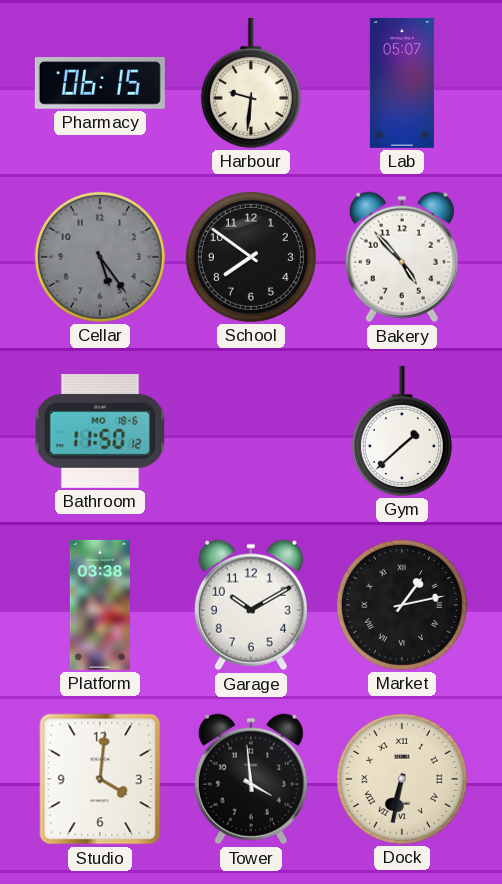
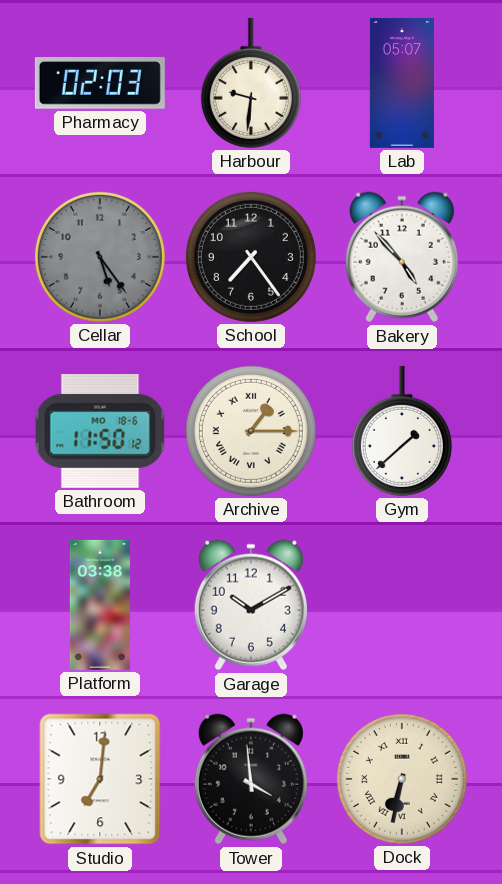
Pharmacy: 06:15 -> 02:03
School: 7:51 -> 7:24
Archive: none -> 1:15
Market: 1:13 -> none
Studio: 4:01 -> 7:01
